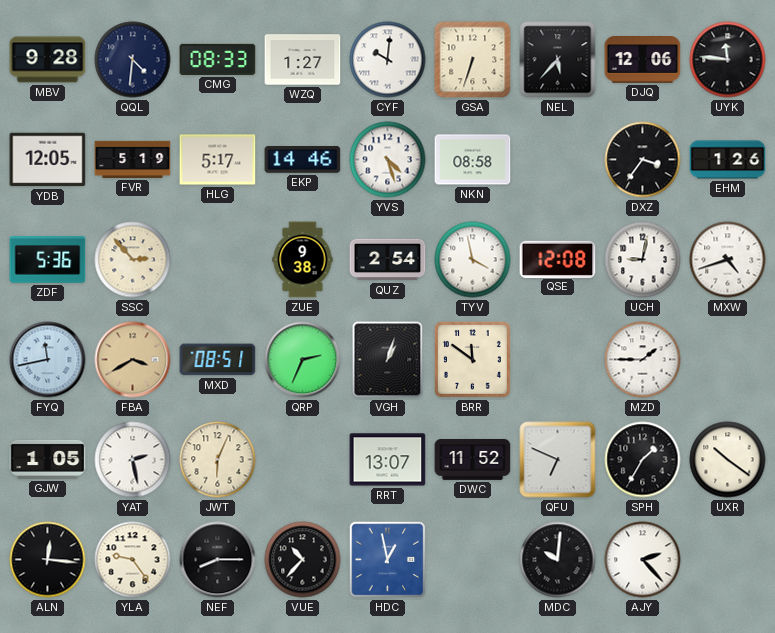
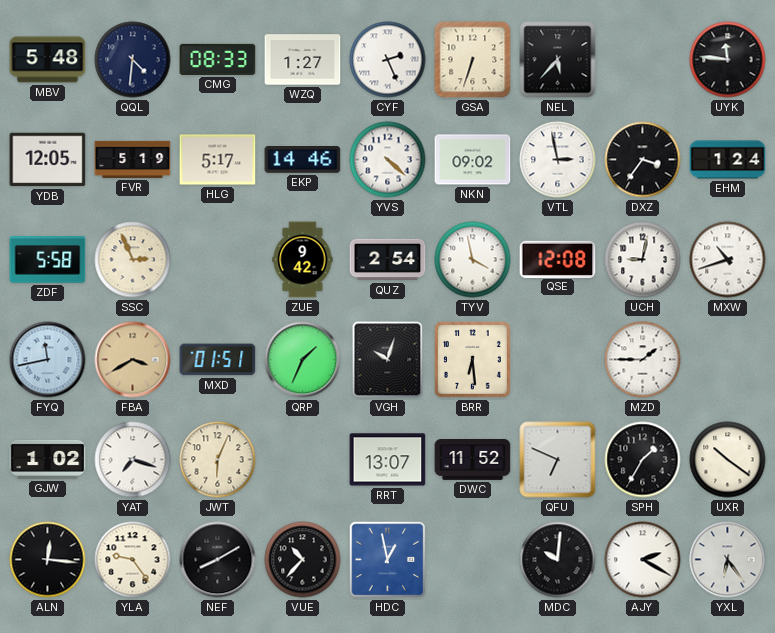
MBV: 9:28 -> 5:48
CYF: 10:01 -> 2:26
DJQ: 12:06 -> none
YVS: 4:27 -> 4:22
NKN: 08:58 -> 09:02
VTL: none -> 2:58
EHM: 1:26 -> 1:24
ZDF: 5:36 -> 5:58
SSC: 2:53 -> 2:56
ZUE: 9:38 -> 9:42
MXW: 4:42 -> 10:42
MXD: 08:51 -> 01:51
QRP: 2:34 -> 1:34
VGH: 1:03 -> 10:03
BRR: 11:51 -> 6:29
GJW: 1:05 -> 1:02
YAT: 2:28 -> 7:18
NEF: 8:15 -> 8:10
AJY: 2:23 -> 2:20
YXL: none -> 6:24
